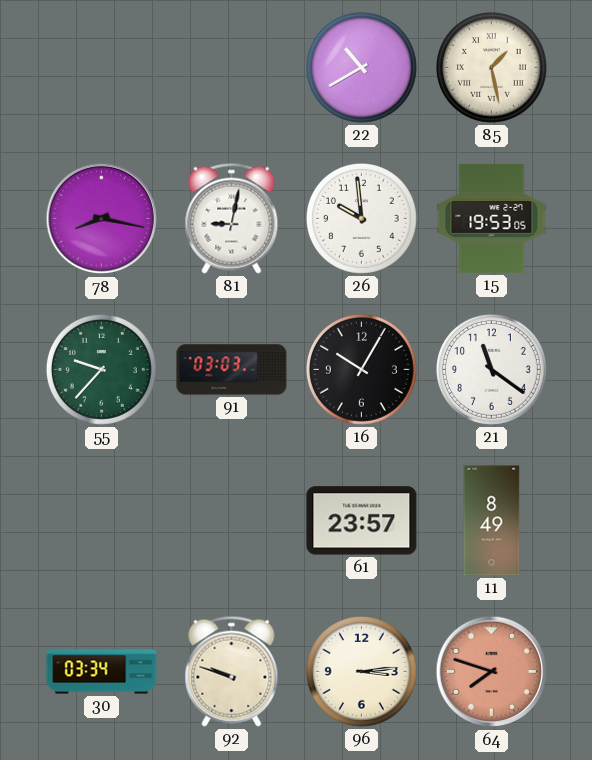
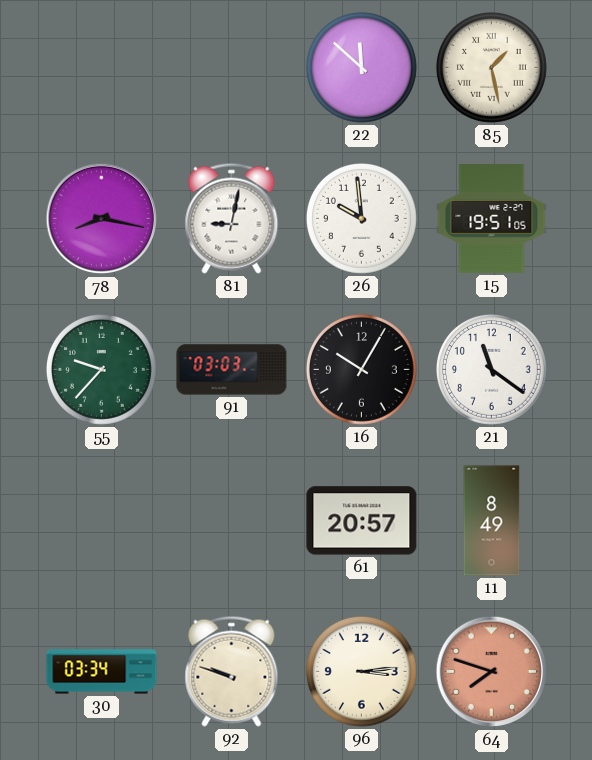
22: 10:40 -> 11:52
15: 19:53 -> 19:51
61: 23:57 -> 20:57
